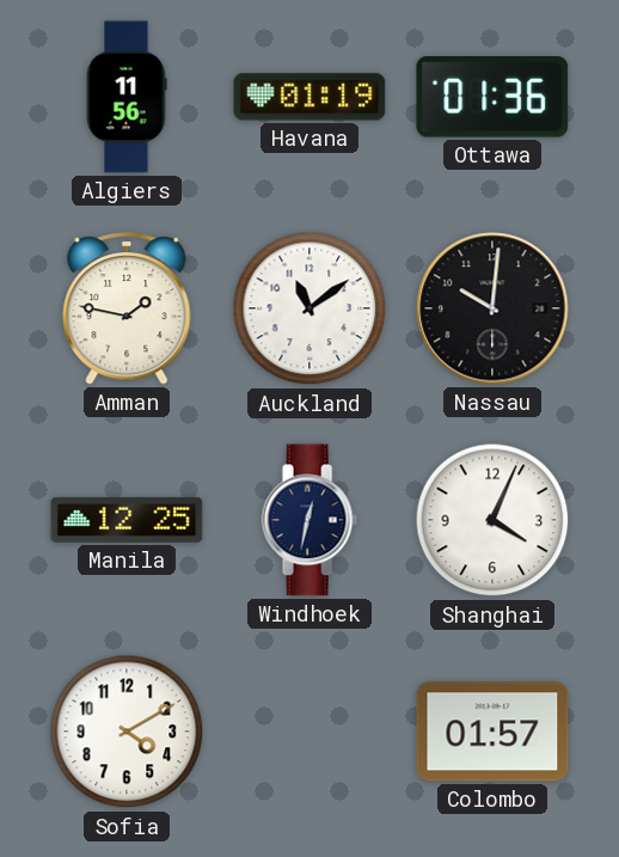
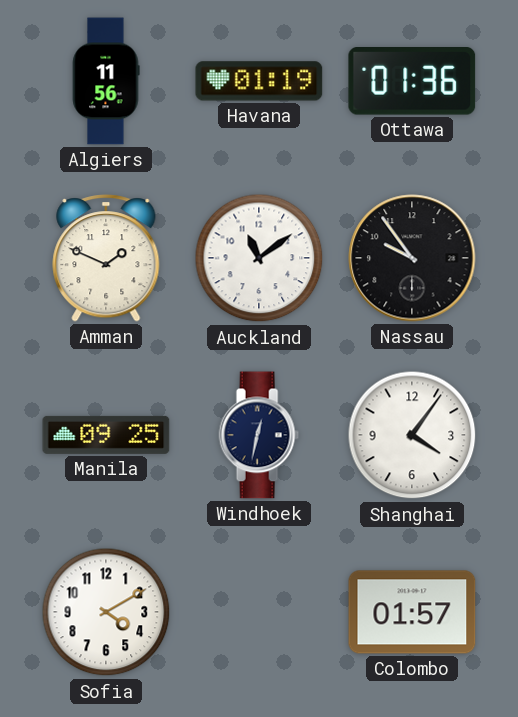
Amman: 1:47 -> 1:49
Nassau: 10:01 -> 9:54
Manila: 12:25 -> 09:25
Shanghai: 4:04 -> 4:06
